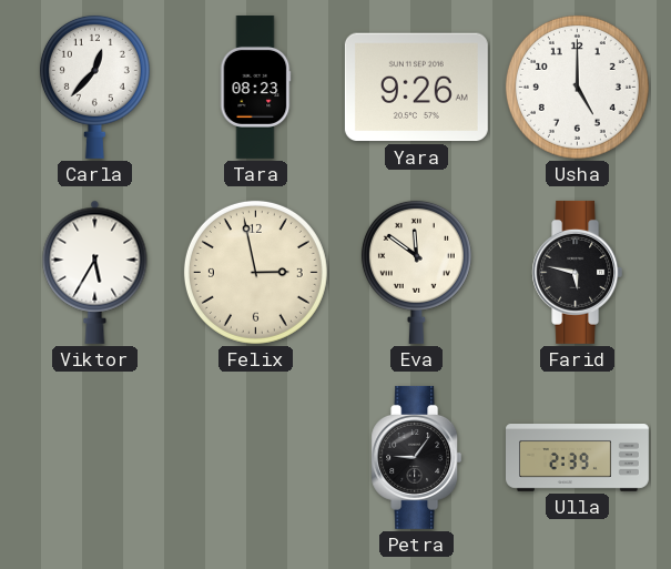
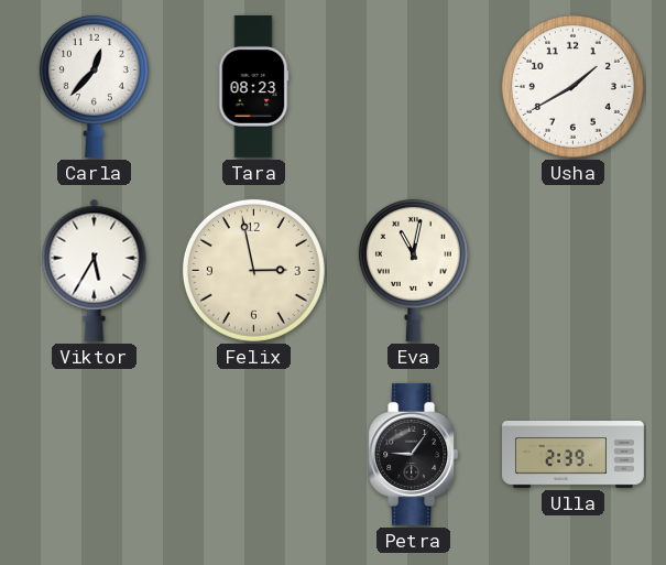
Yara: 9:26 -> none
Usha: 5:00 -> 1:40
Eva: 11:51 -> 11:02
Farid: 5:47 -> none
